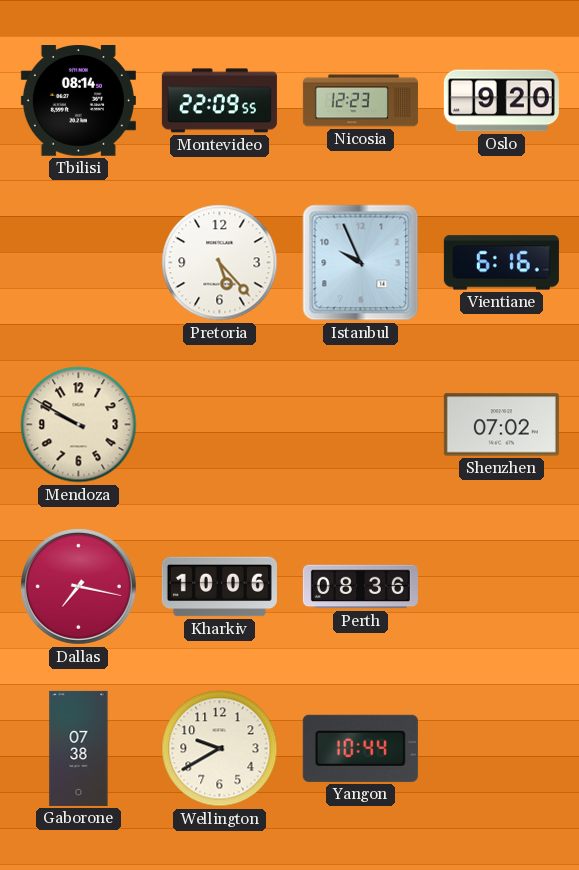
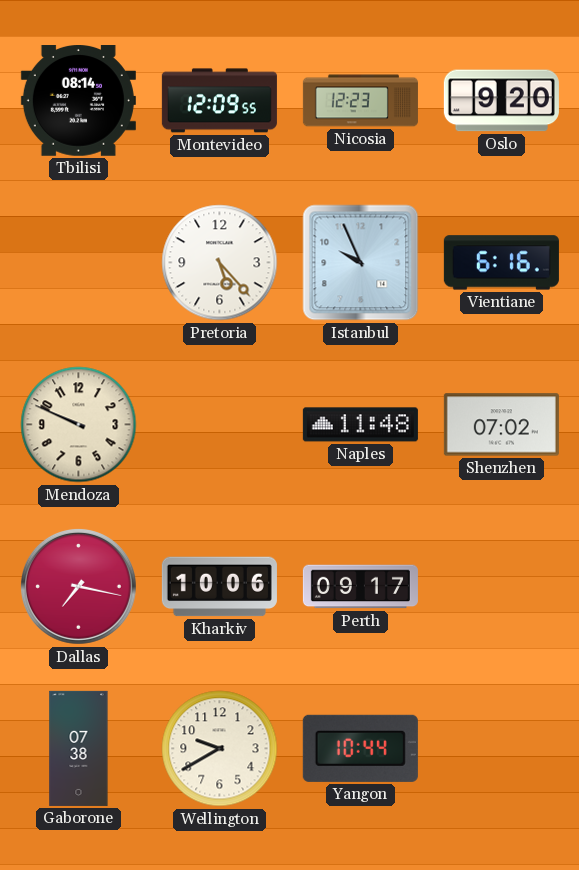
Montevideo: 22:09 -> 12:09
Mendoza: 9:50 -> 9:49
Naples: none -> 11:48
Perth: 08:36 -> 09:17
